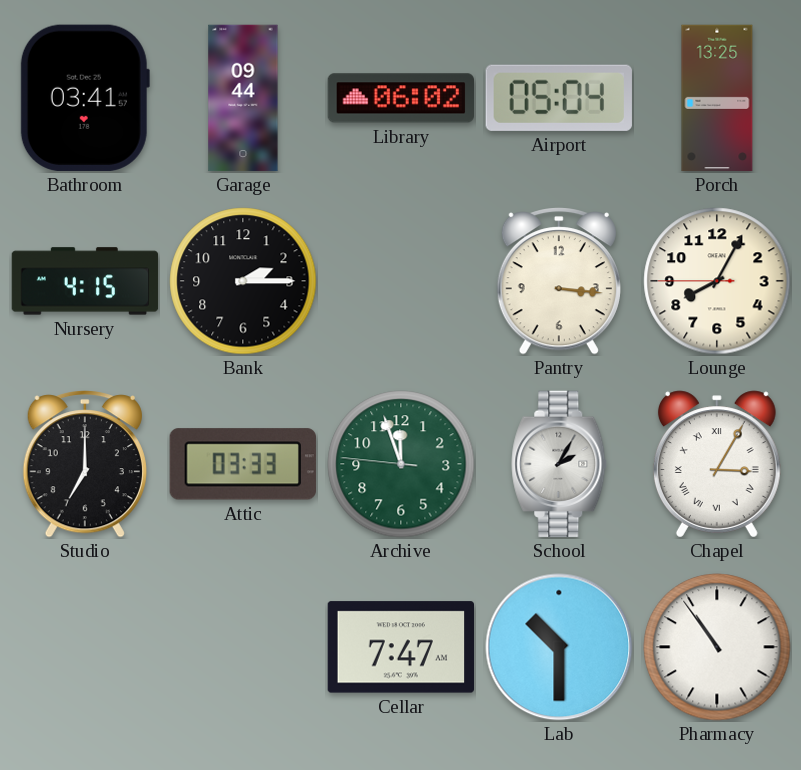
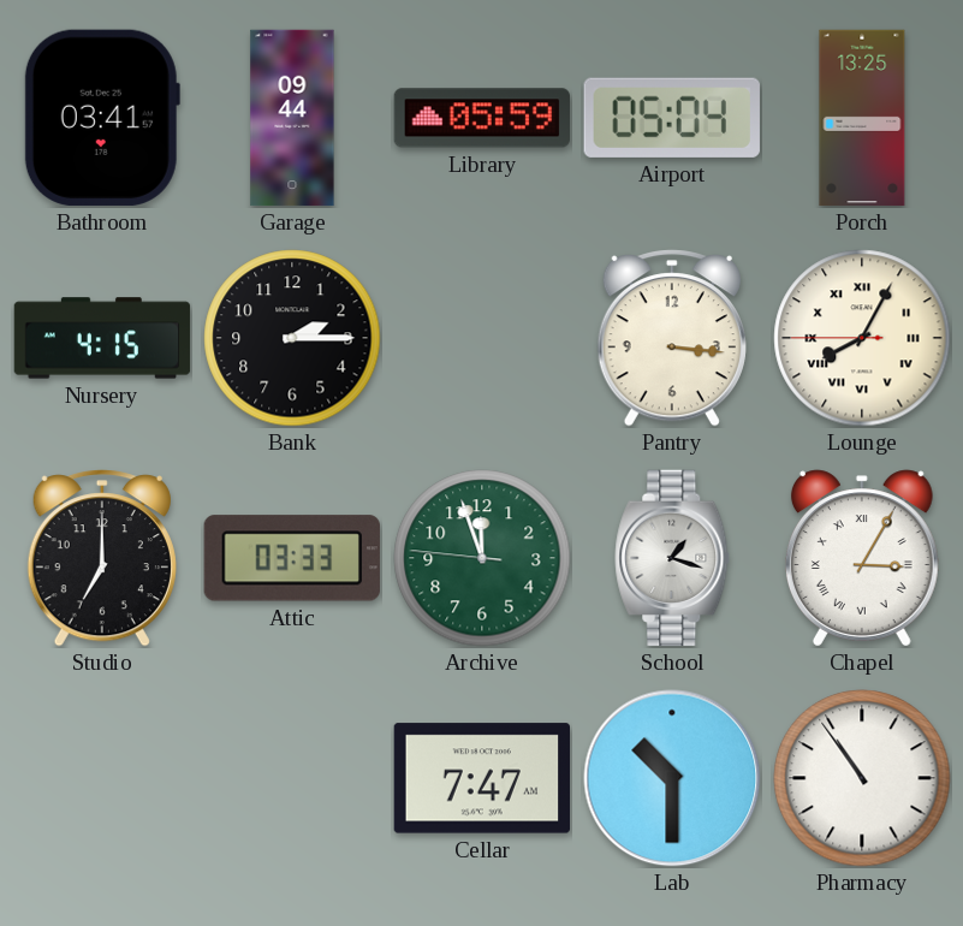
Library: 06:02 -> 05:59
Lounge numerals: Arabic -> Roman
School: 2:05 -> 1:18
